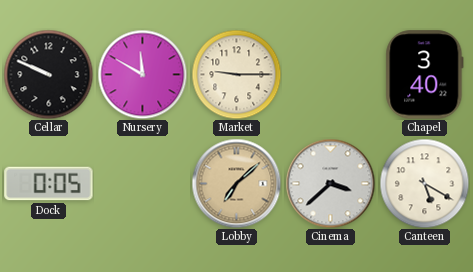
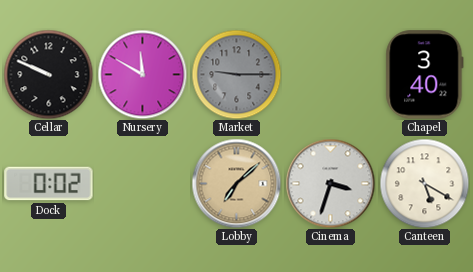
Market dial: cream -> grey
Dock: 0:05 -> 0:02
Cinema: 3:38 -> 3:33
